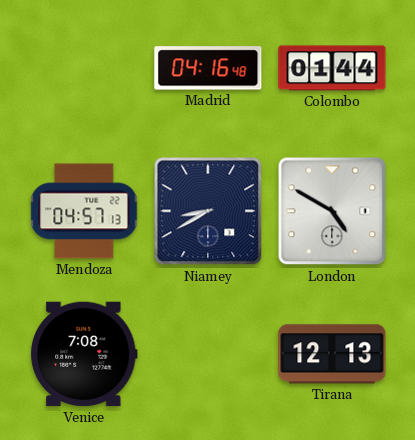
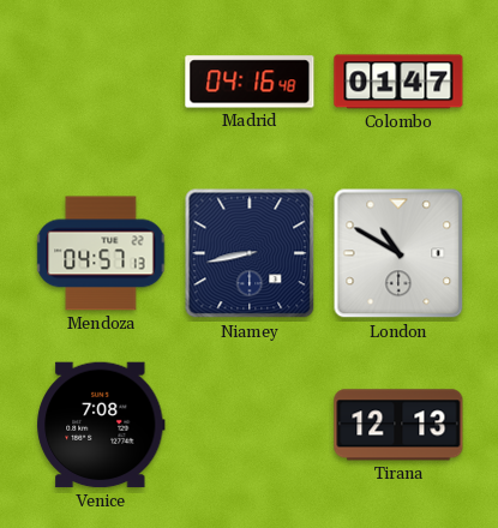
Colombo: 01:44 -> 01:47
Niamey: 8:40 -> 8:43
London: 4:50 -> 10:50
